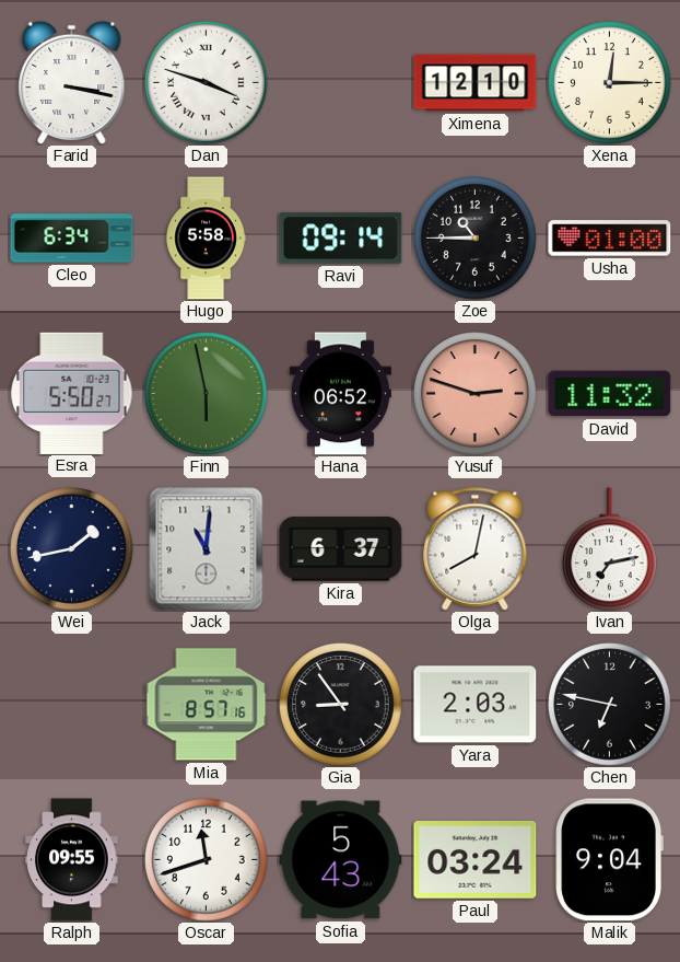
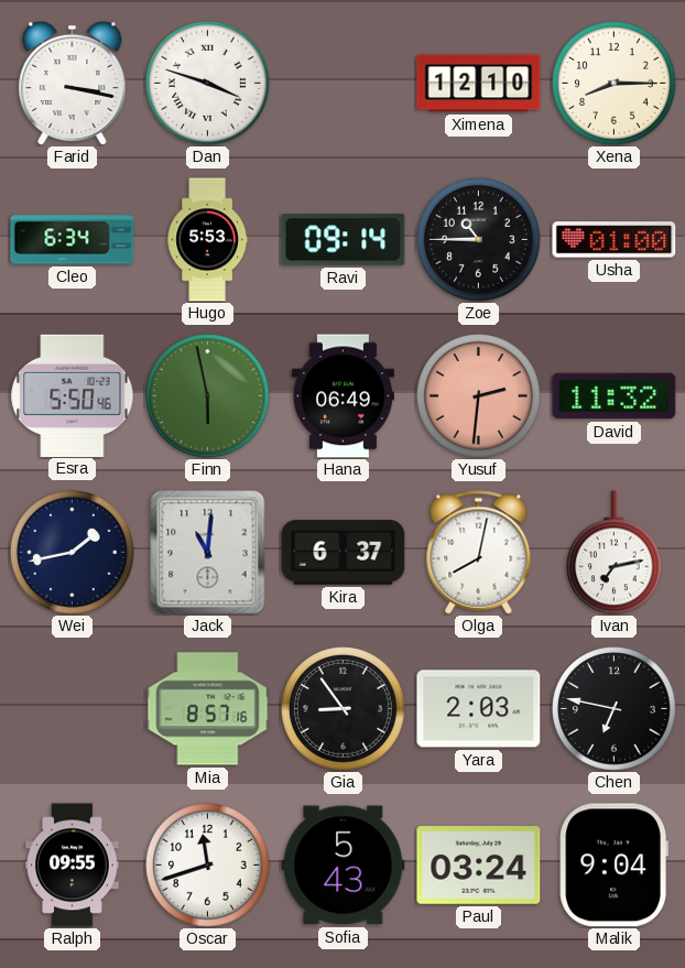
Xena: 12:15 -> 8:15
Hugo: 5:58 -> 5:53
Esra: 5:50:27 -> 5:50:46
Hana: 06:52 -> 06:49
Yusuf: 2:48 -> 2:31
